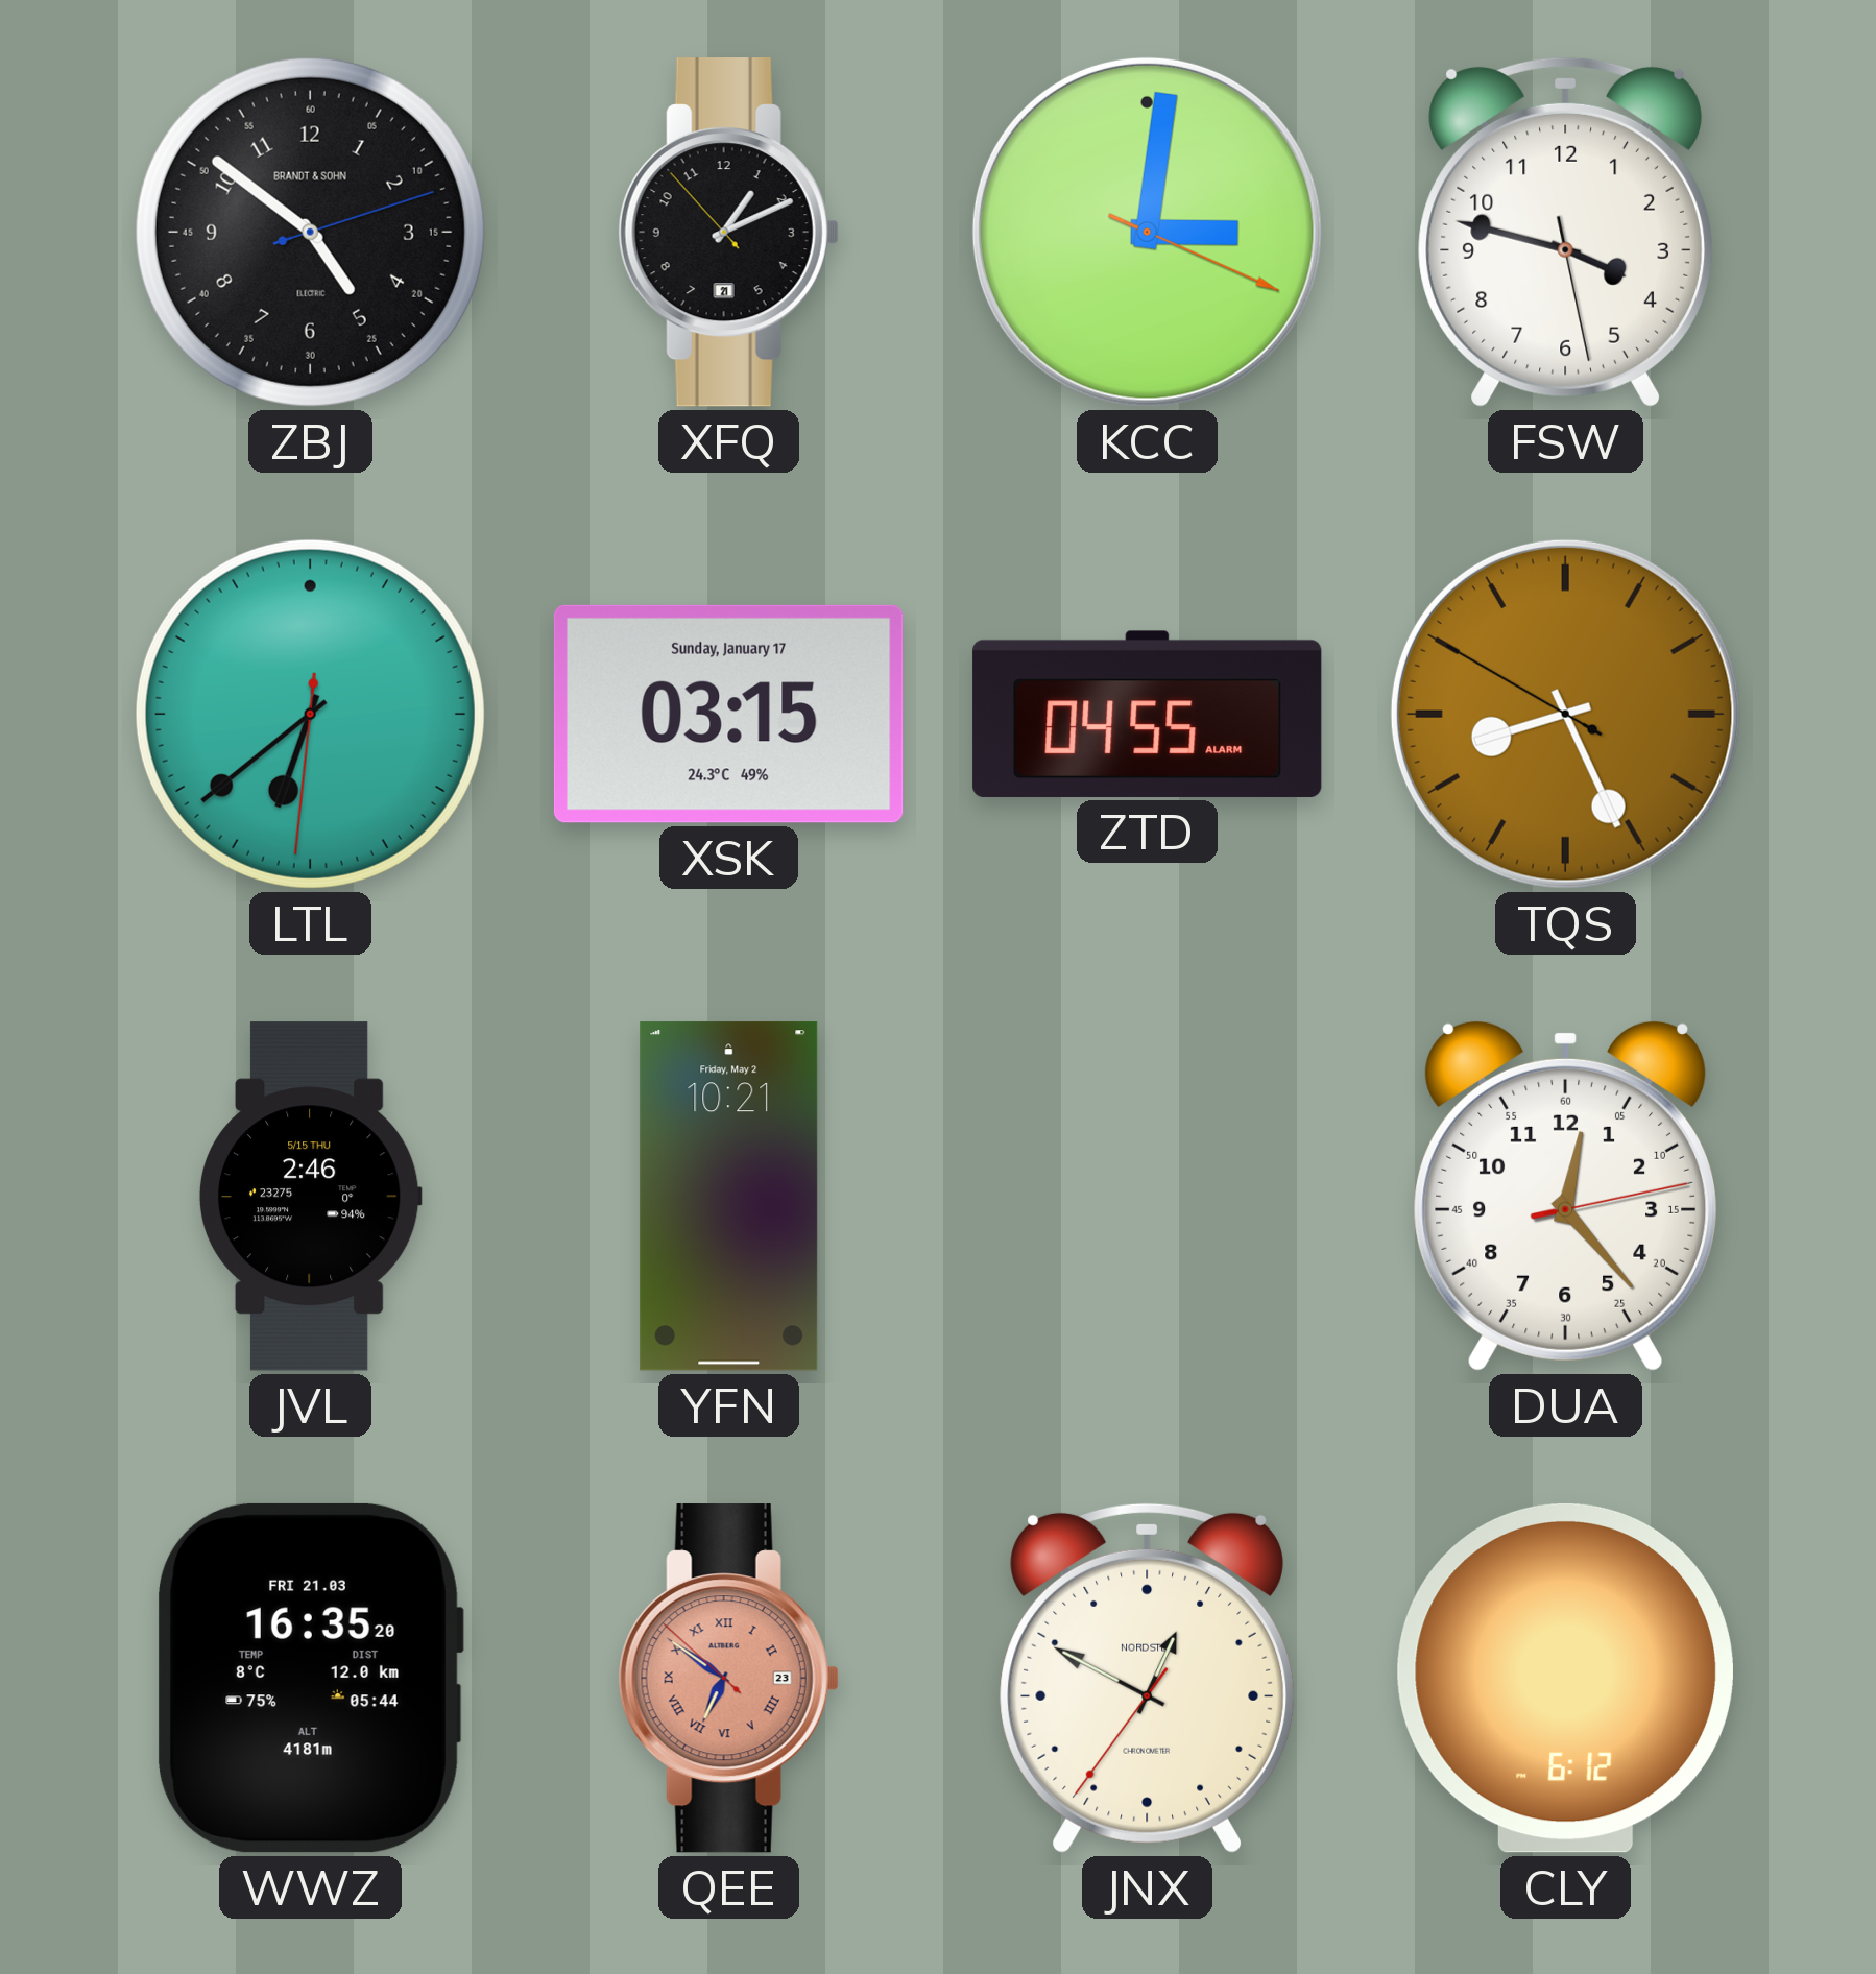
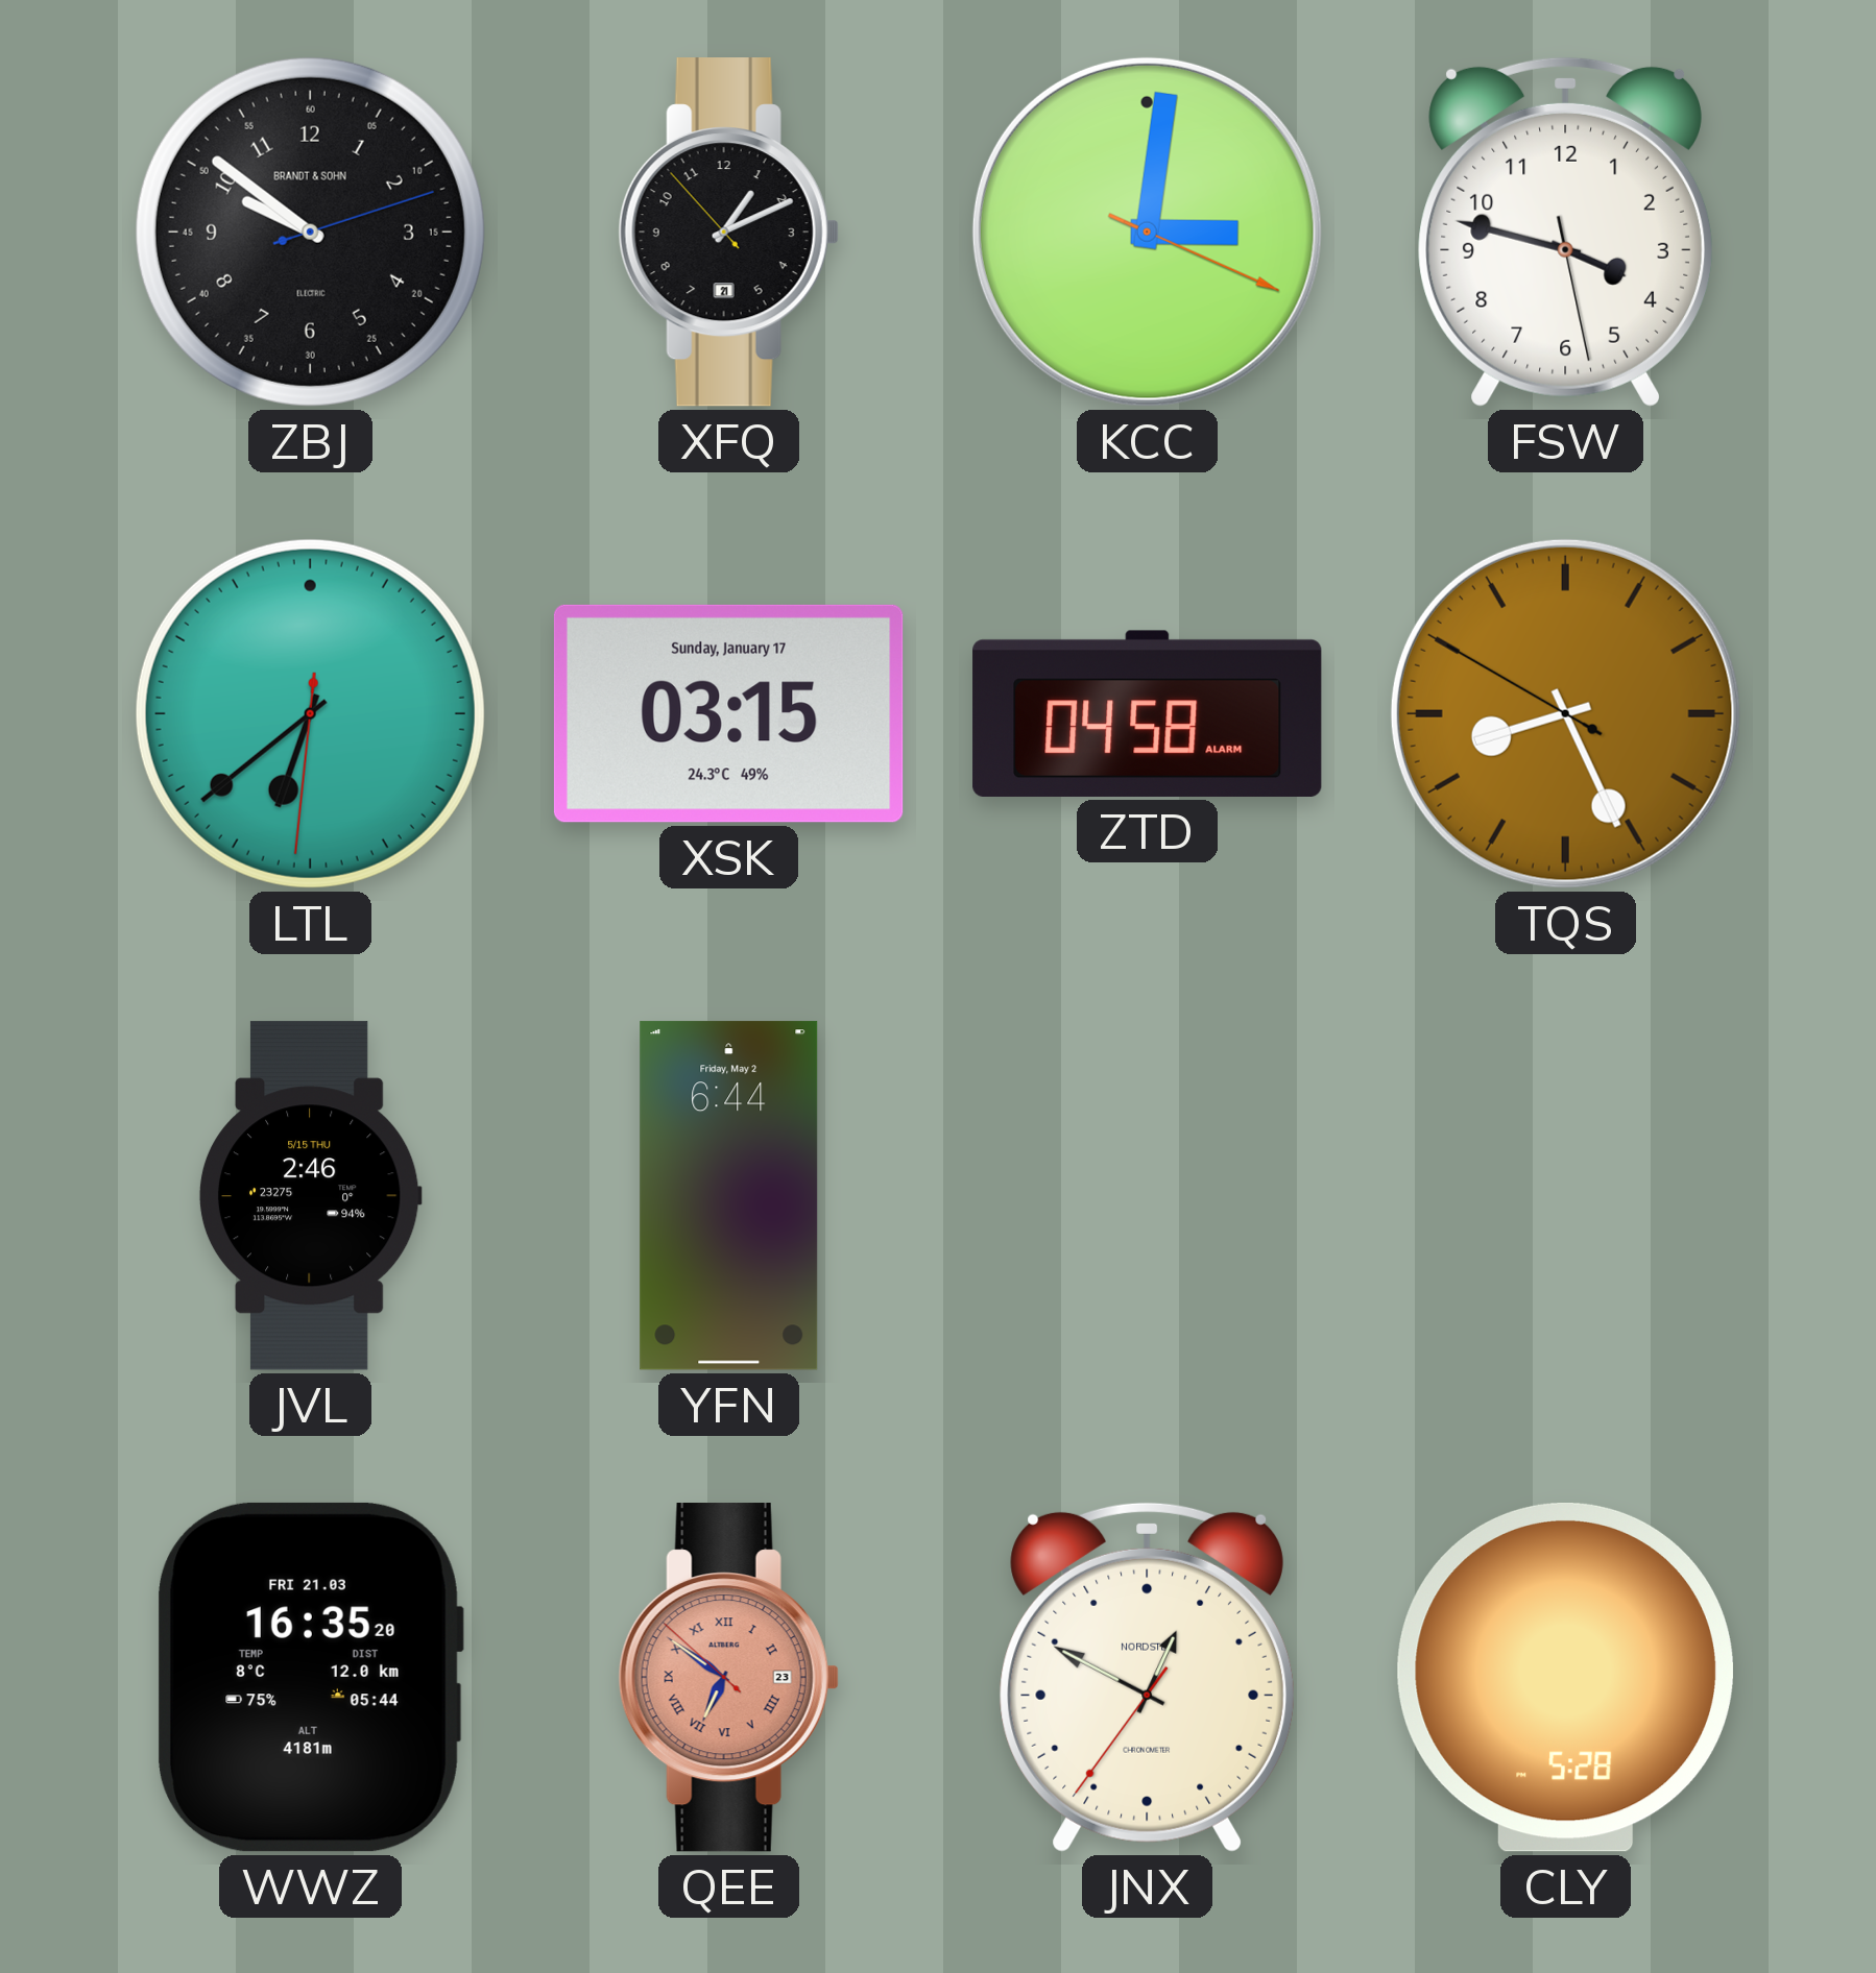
ZBJ: 4:51 -> 9:51
ZTD: 04:55 -> 04:58
YFN: 10:21 -> 6:44
DUA: 12:23 -> none
CLY: 6:12 -> 5:28
